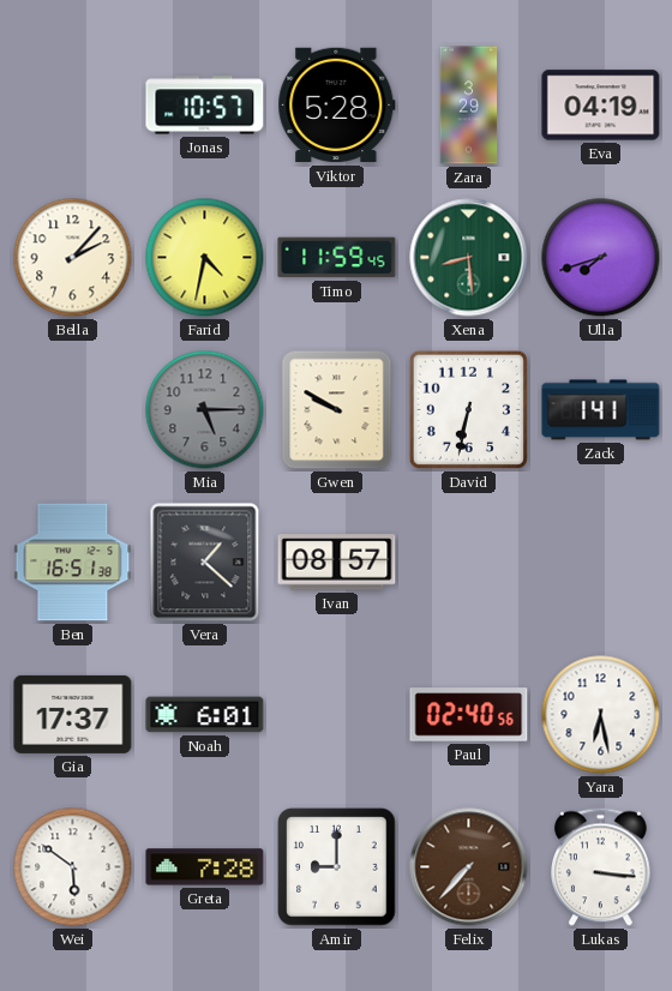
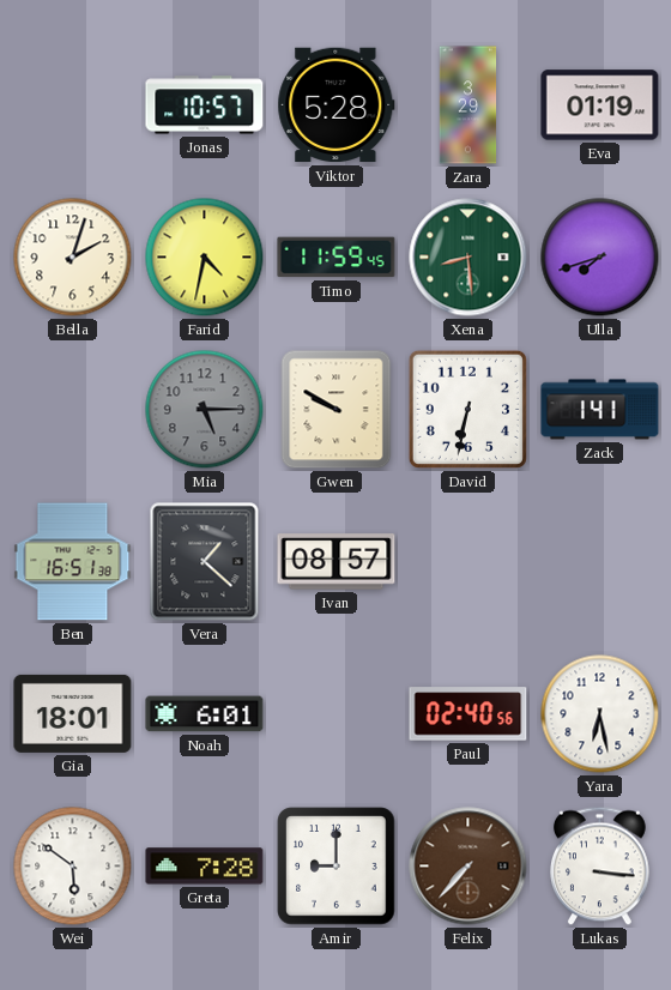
Eva: 04:19 -> 01:19
Bella: 2:07 -> 2:03
Gia: 17:37 -> 18:01
